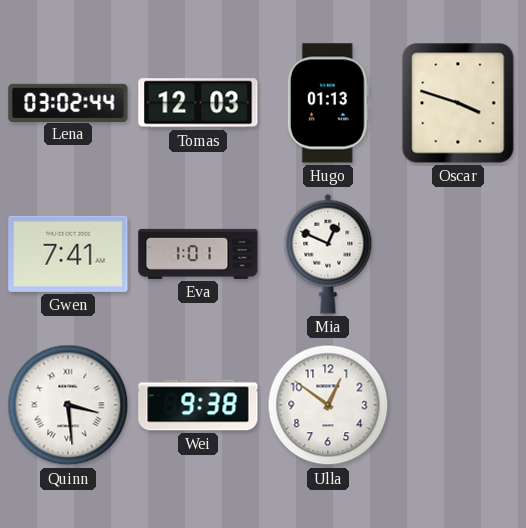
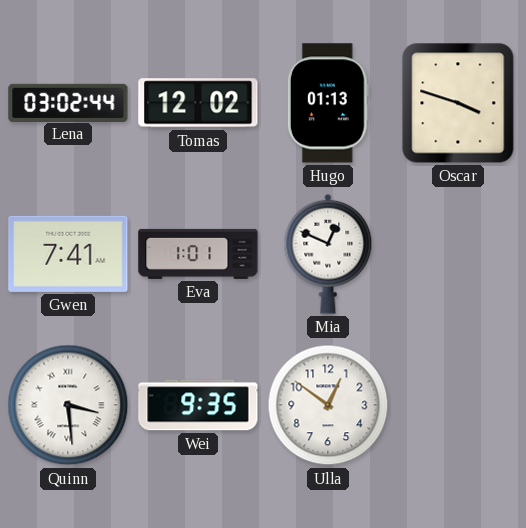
Tomas: 12:03 -> 12:02
Wei: 9:38 -> 9:35
